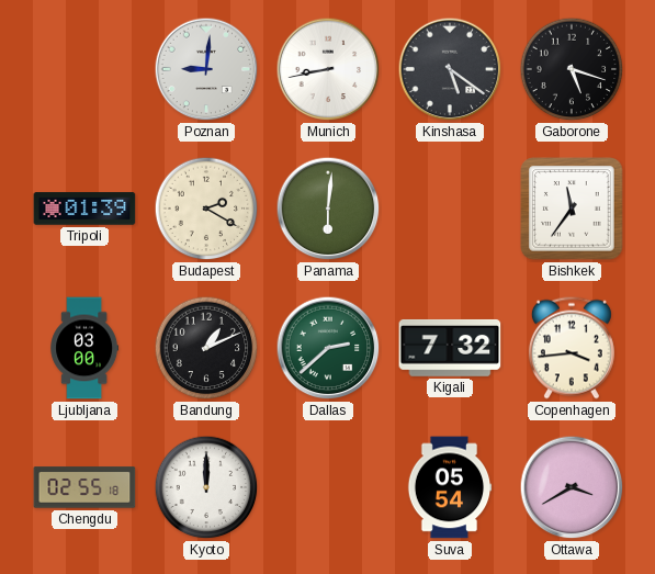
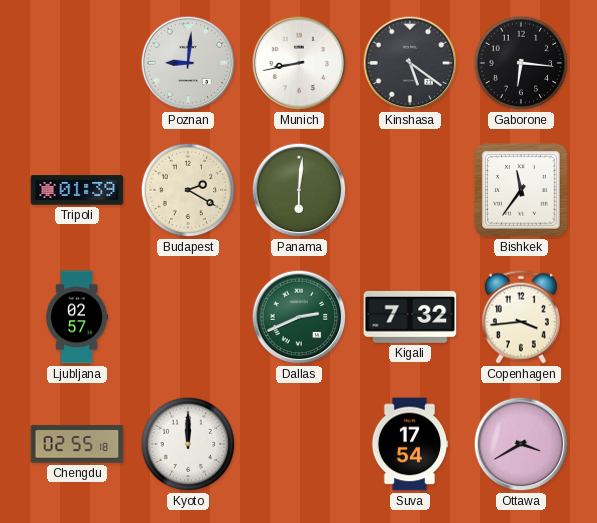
Gaborone: 5:18 -> 6:16
Ljubljana: 03:00 -> 02:57
Bandung: 1:11 -> none
Dallas: 2:38 -> 2:41
Suva: 05:54 -> 17:54
